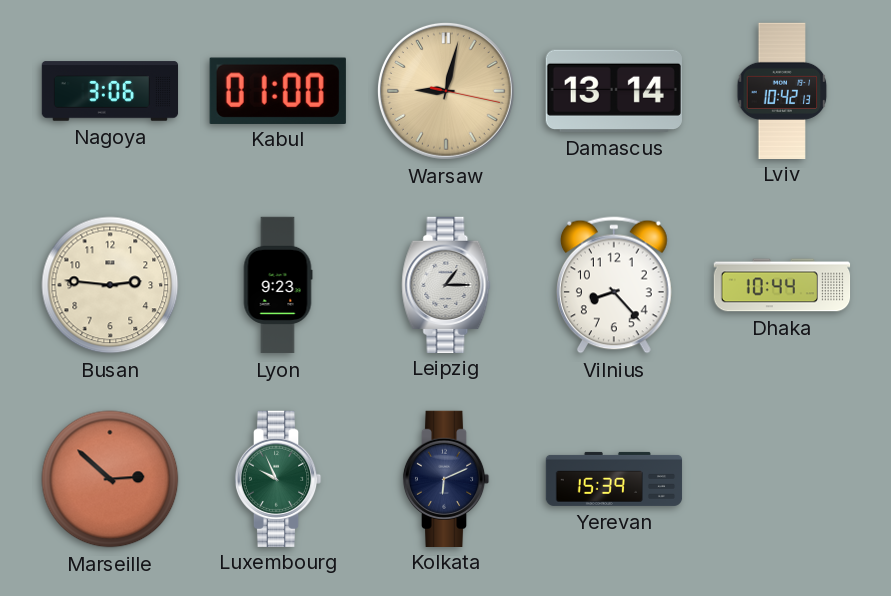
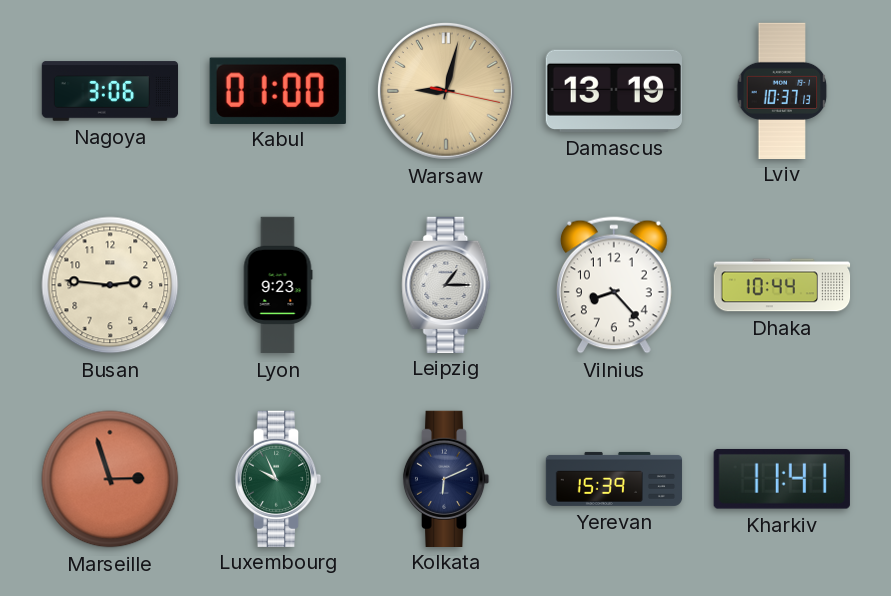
Damascus: 13:14 -> 13:19
Lviv: 10:42 -> 10:37
Marseille: 2:52 -> 2:57
Kharkiv: none -> 11:41
